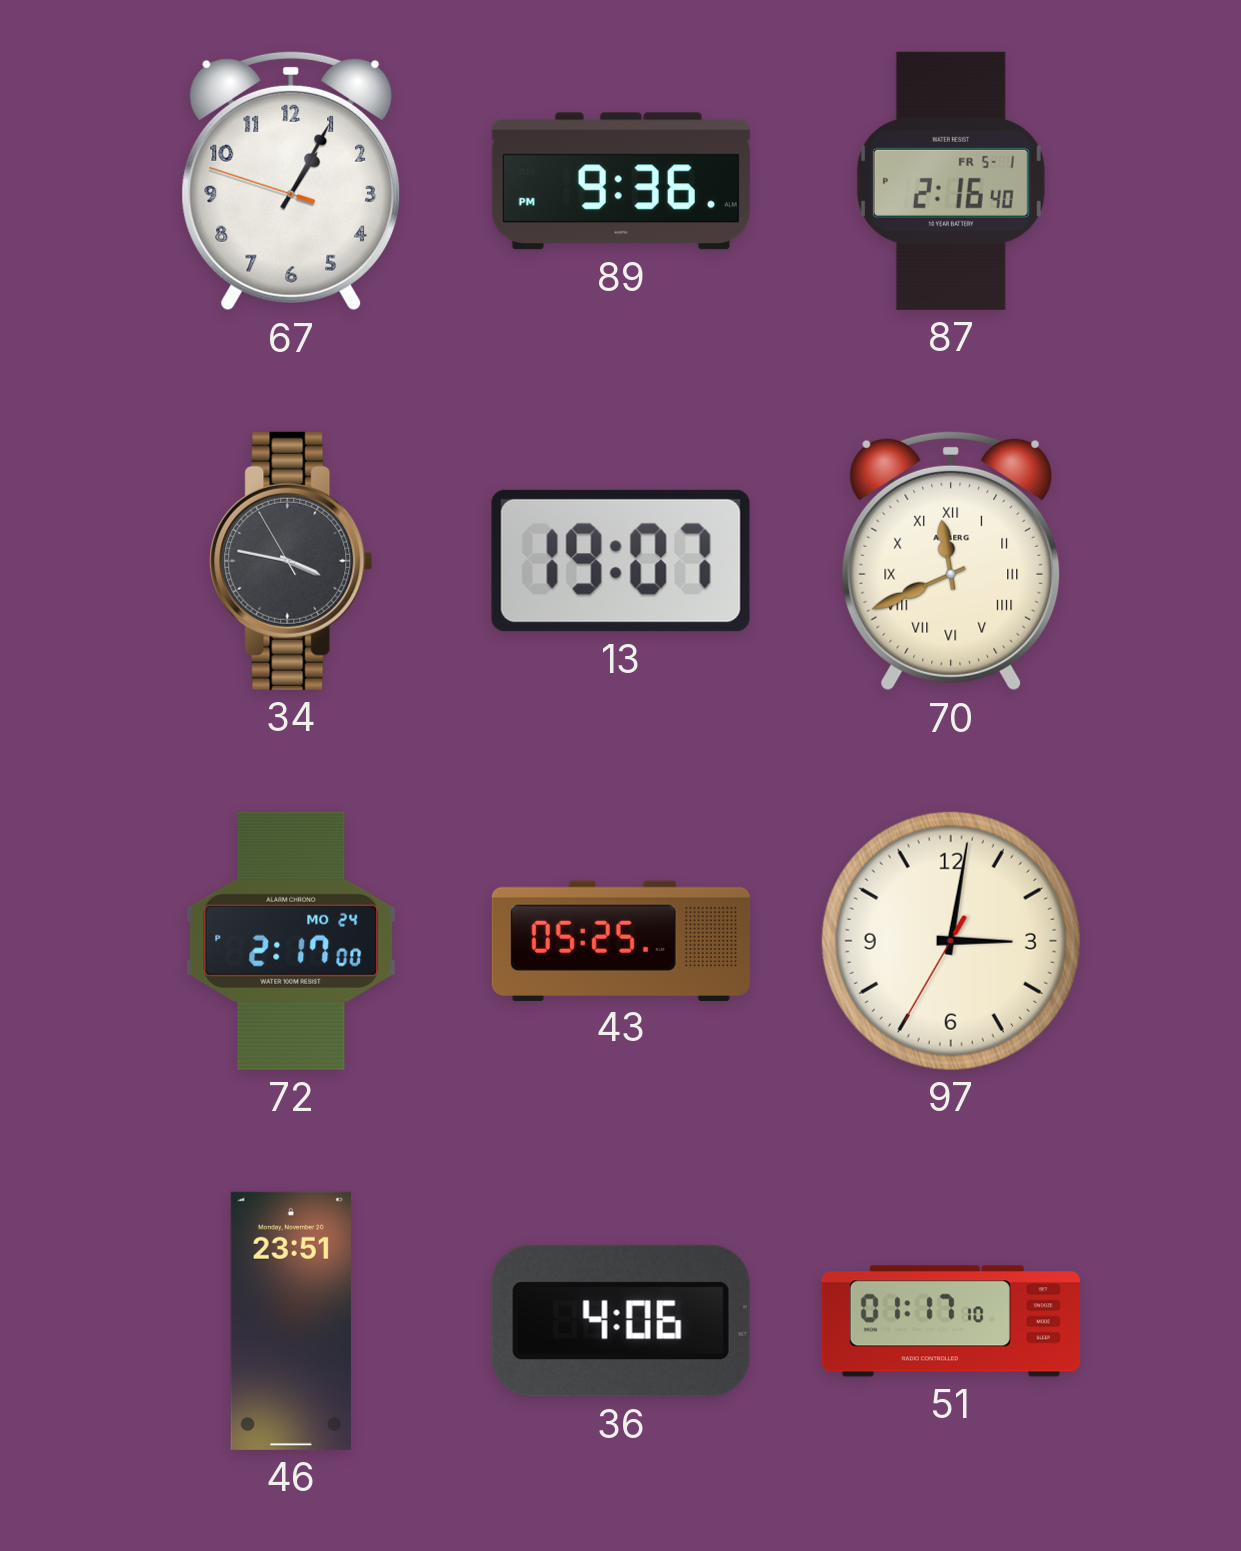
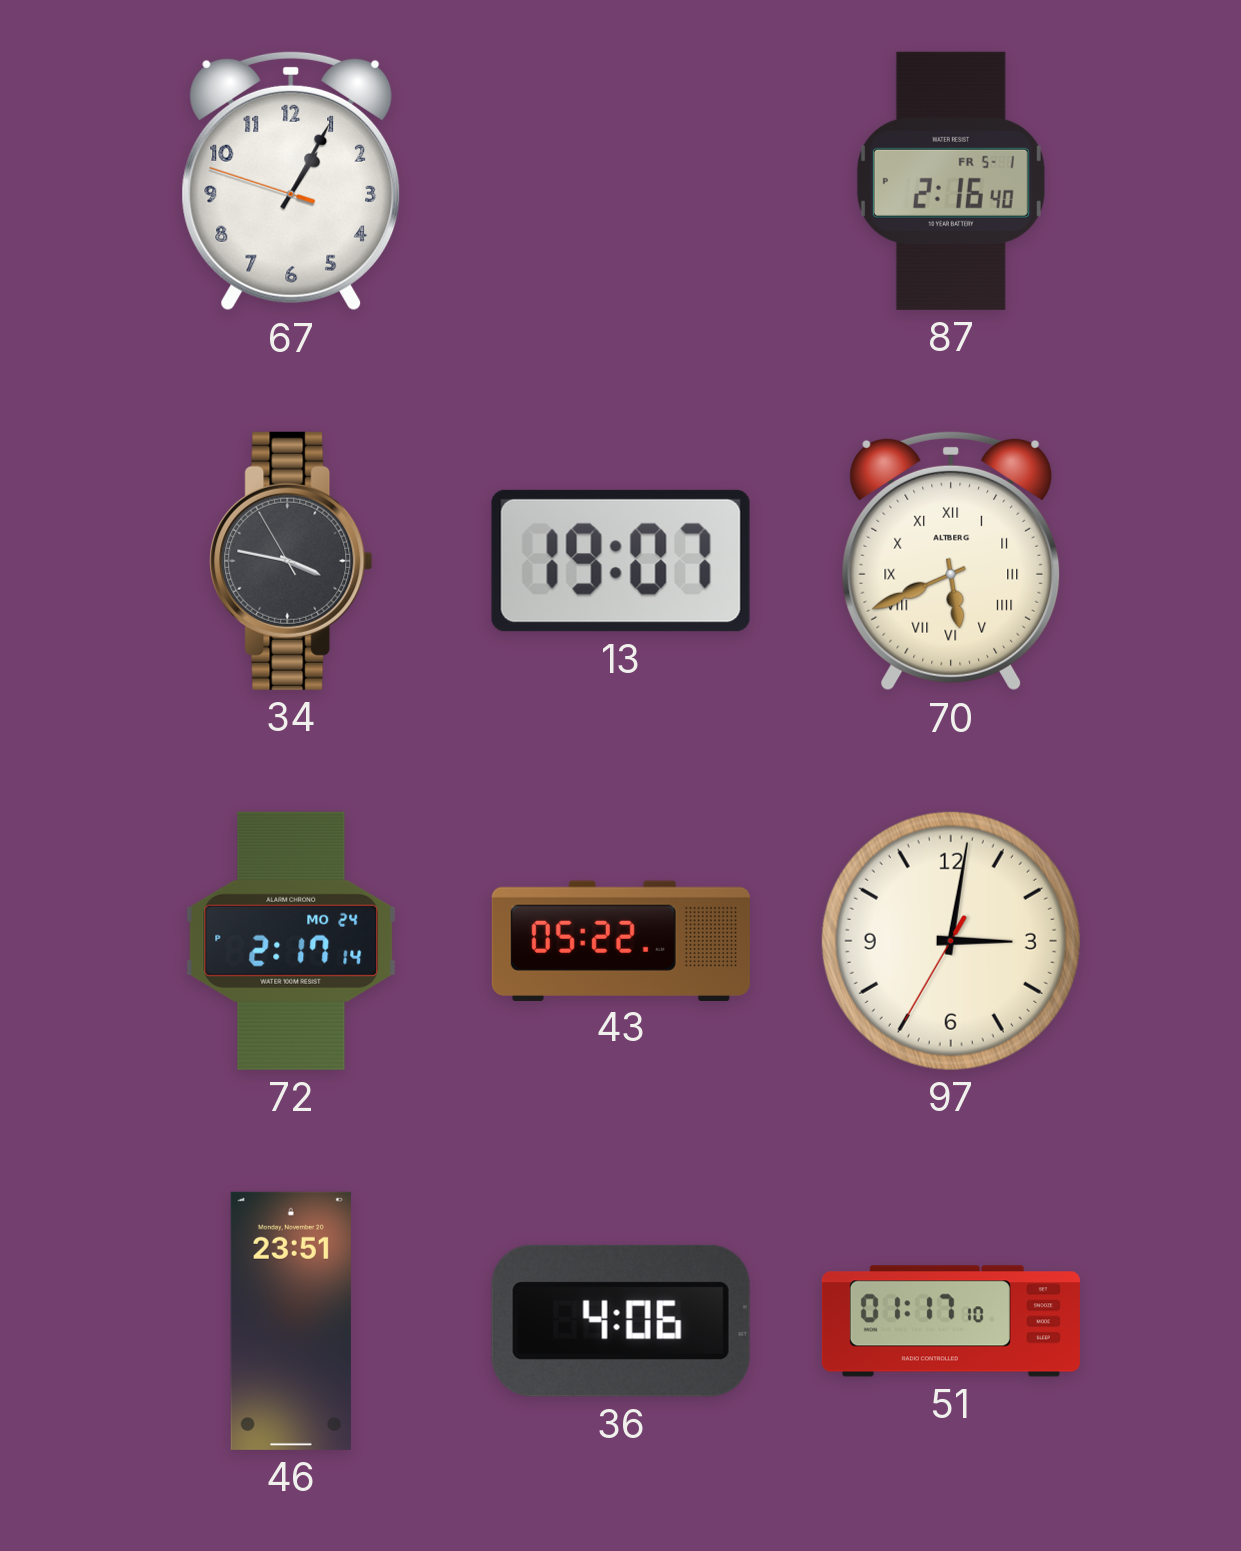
89: 9:36 -> none
70: 11:41 -> 5:41
72: 2:17:00 -> 2:17:14
43: 05:25 -> 05:22
